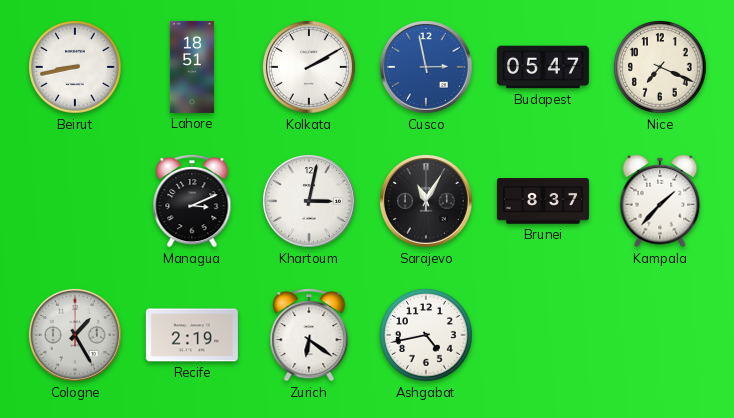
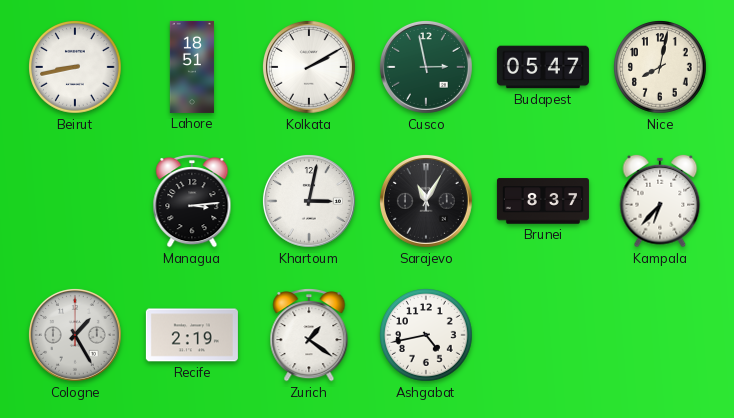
Cusco dial: blue -> green
Nice: 7:19 -> 8:02
Managua: 3:11 -> 3:14
Kampala: 1:37 -> 6:37
Zurich: 6:21 -> 1:21
